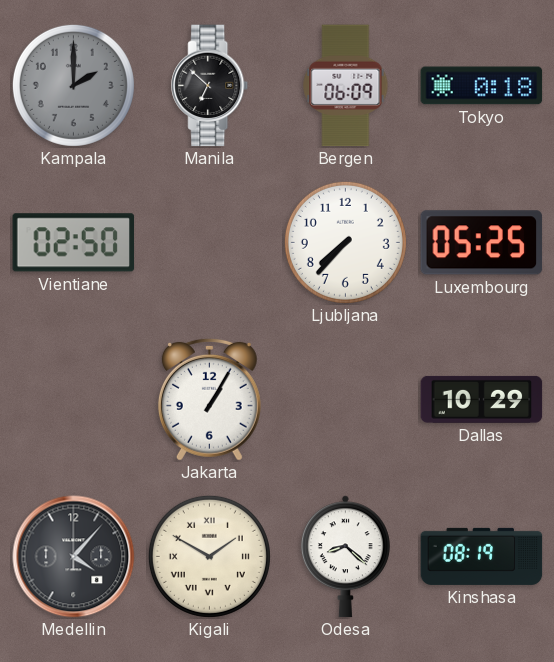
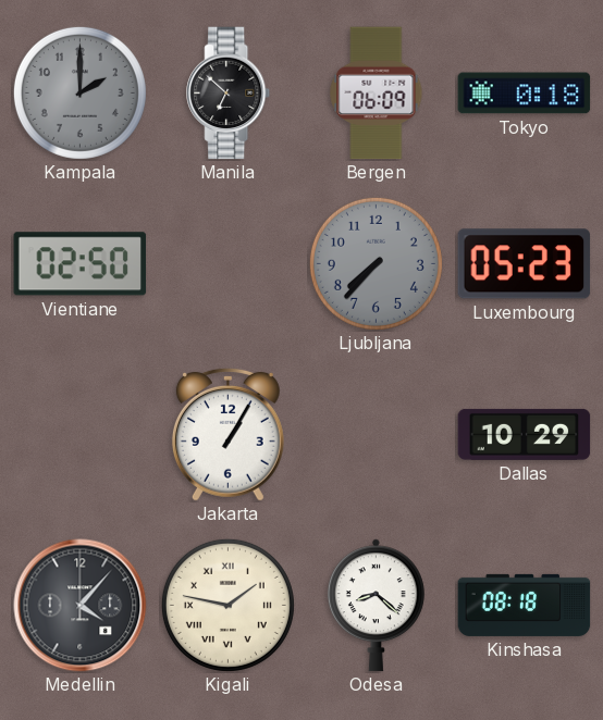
Ljubljana dial: white -> grey
Luxembourg: 05:25 -> 05:23
Kigali: 1:50 -> 1:47
Kinshasa: 08:19 -> 08:18
